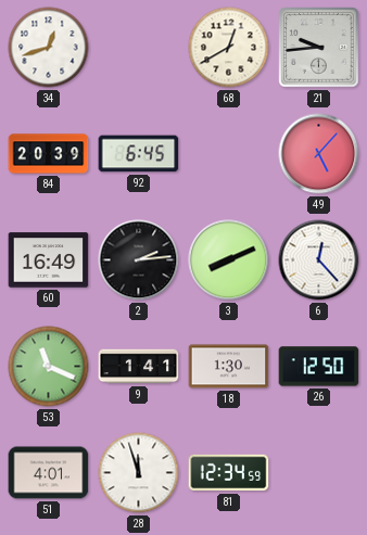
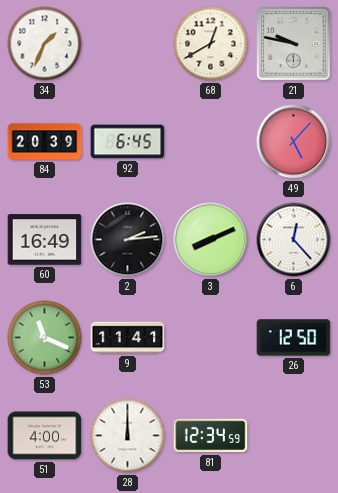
34: 12:42 -> 1:34
21: 9:44 -> 9:47
9: 1:41 -> 11:41
18: 1:30 -> none
51: 4:01 -> 4:00
28: 11:57 -> 12:00
